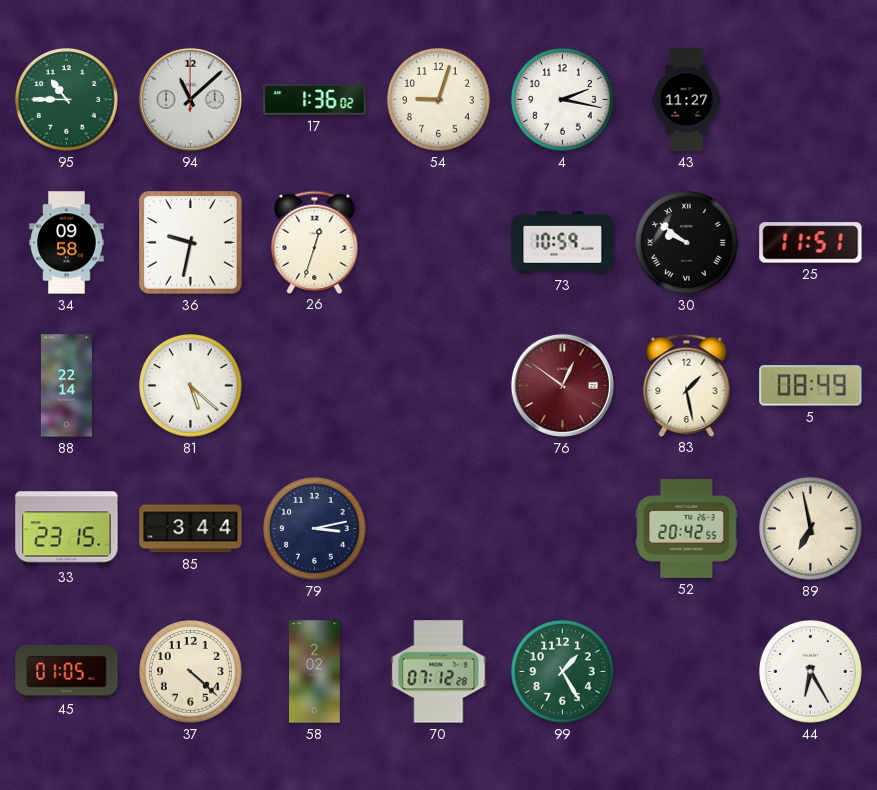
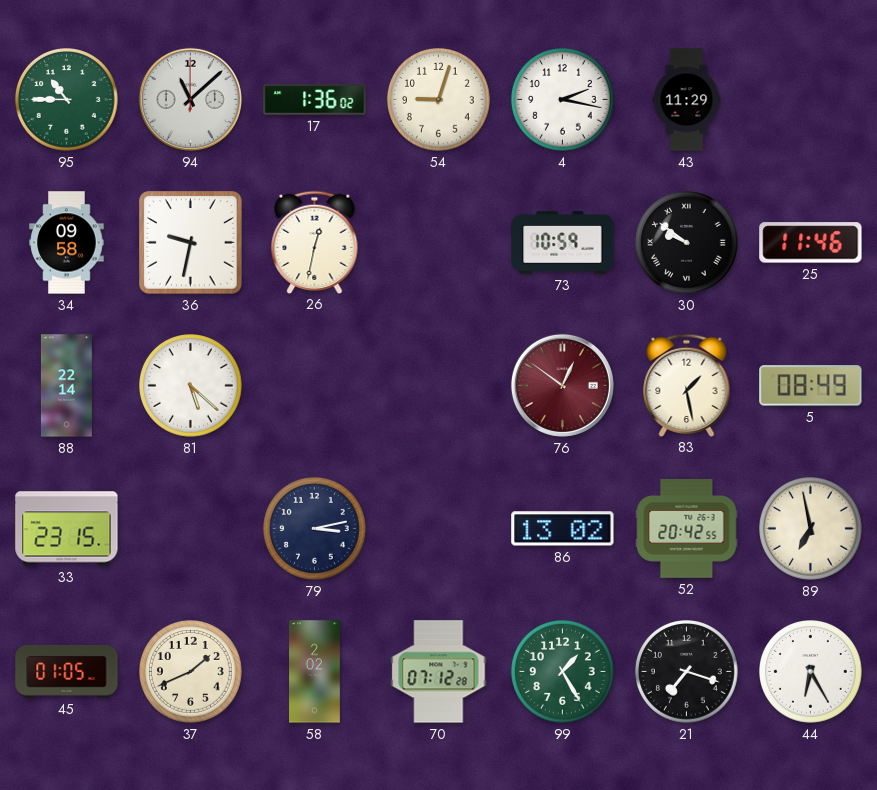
43: 11:27 -> 11:29
26: 12:33 -> 12:32
25: 11:51 -> 11:46
85: 3:44 -> none
86: none -> 13:02
37: 4:22 -> 1:41
21: none -> 7:18
